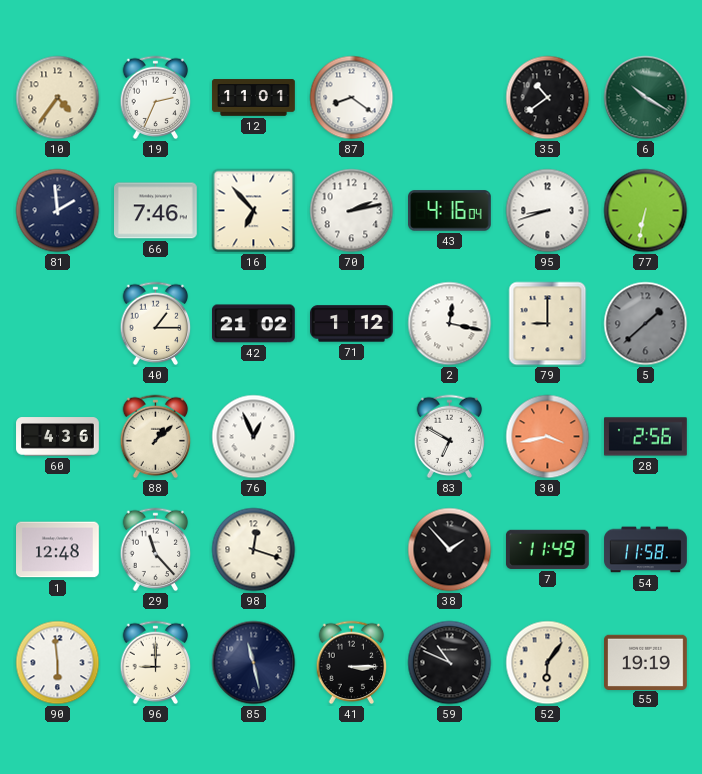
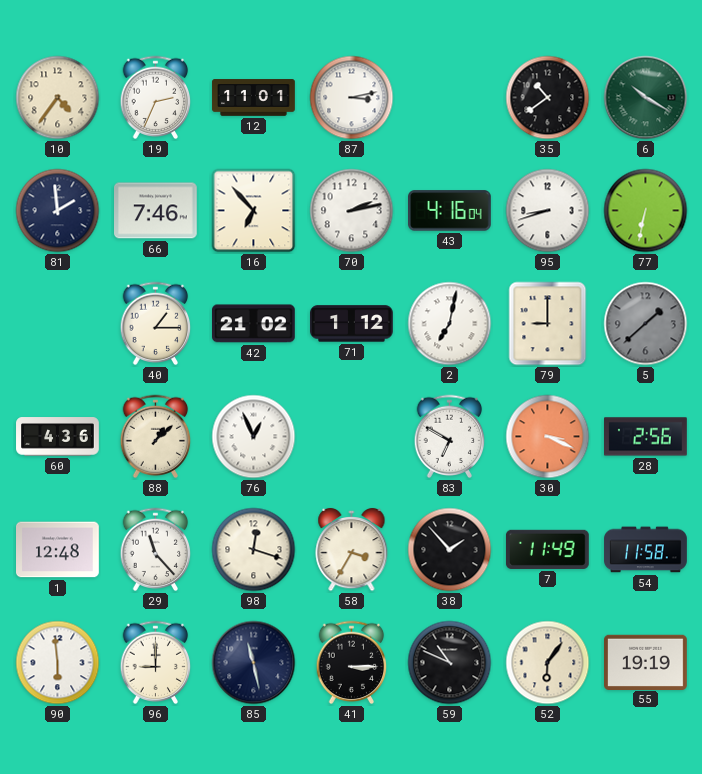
87: 8:21 -> 3:13
2: 12:17 -> 7:02
30: 3:43 -> 3:19
58: none -> 3:35
